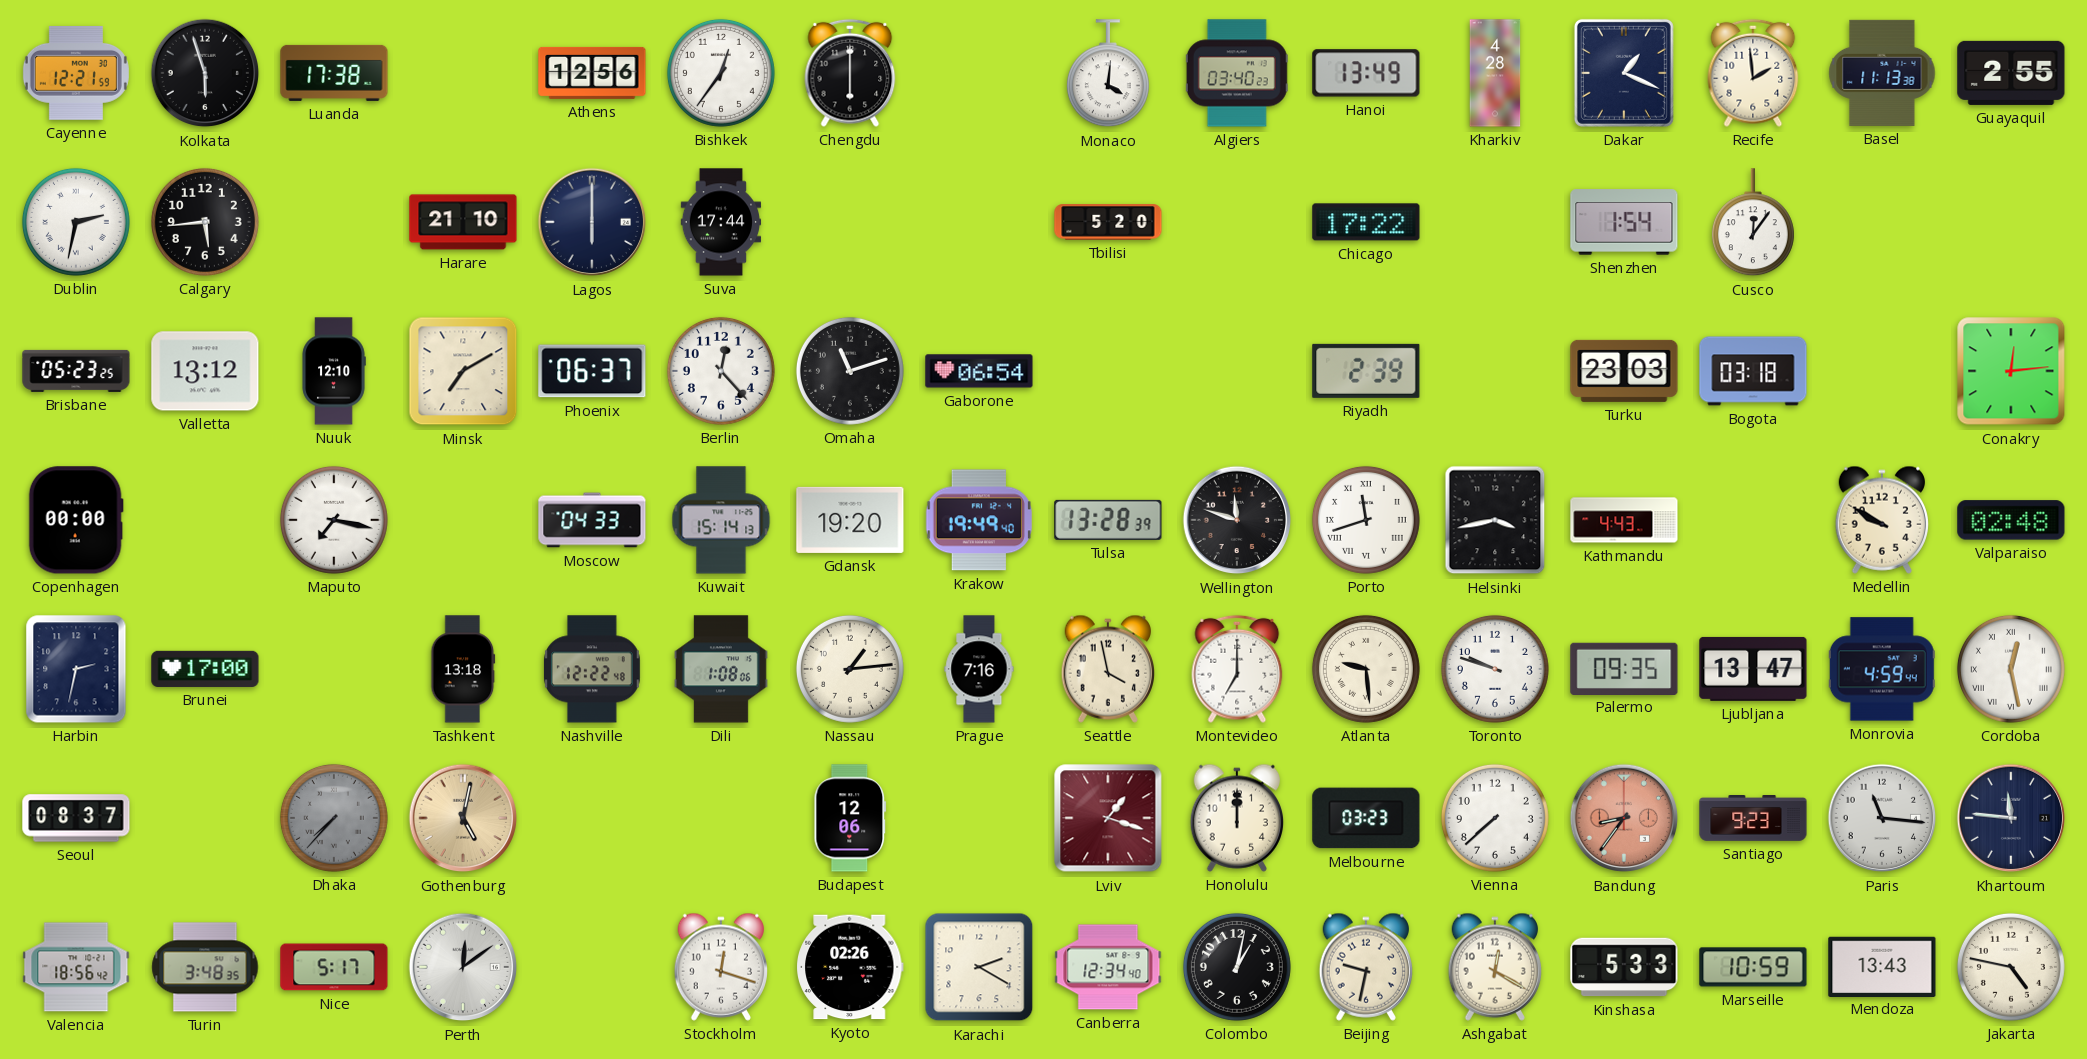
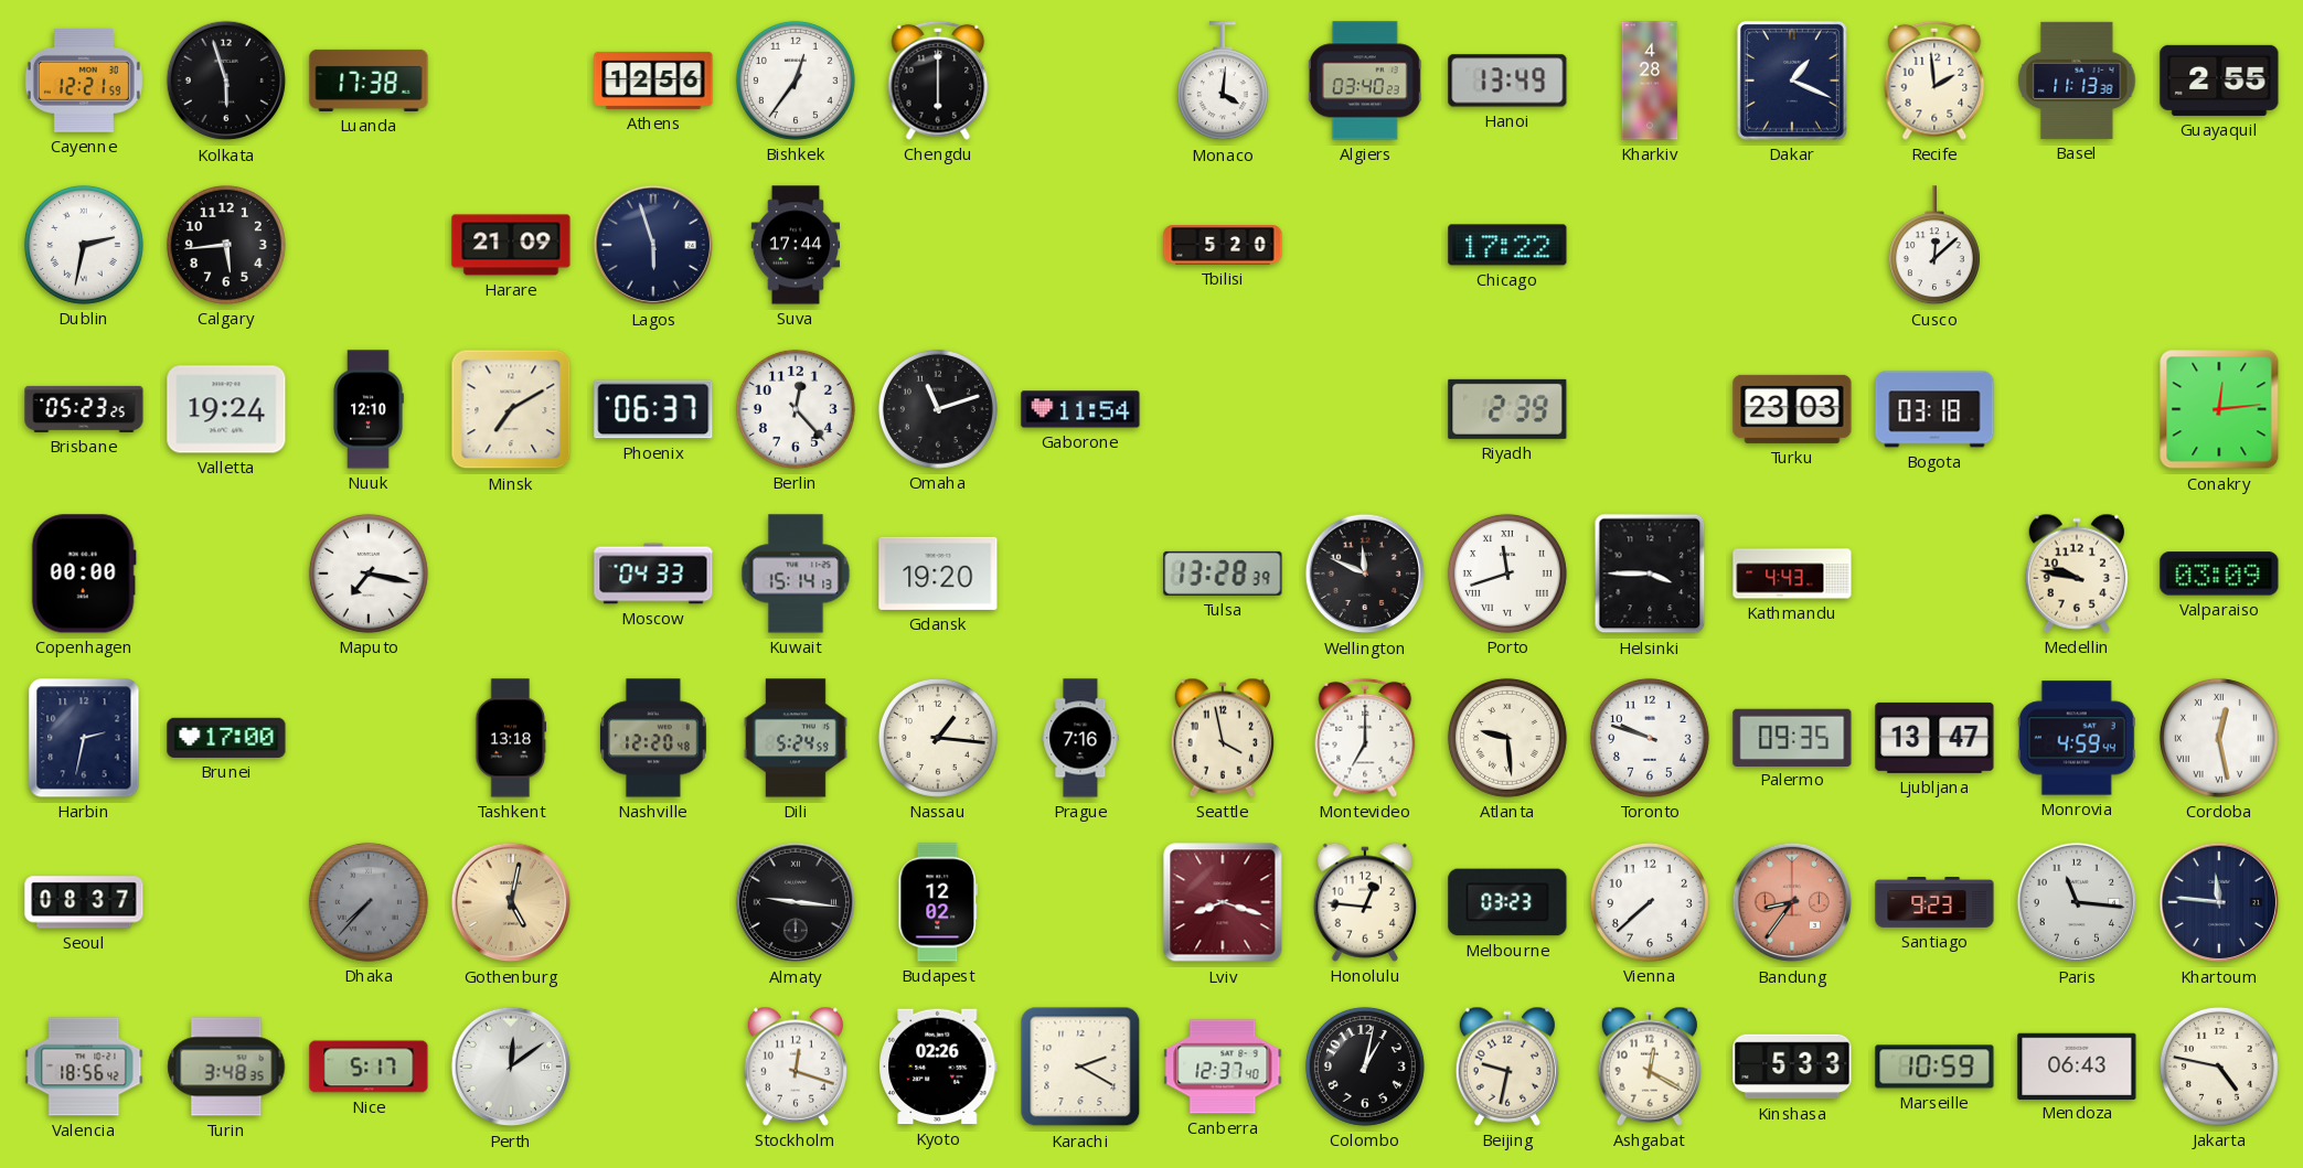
Harare: 21:10 -> 21:09
Lagos: 6:00 -> 5:57
Shenzhen: 1:54 -> none
Cusco: 12:06 -> 12:08
Valletta: 13:12 -> 19:24
Gaborone: 06:54 -> 11:54
Krakow: 19:49 -> none
Wellington: 11:48 -> 11:49
Helsinki: 3:43 -> 3:45
Medellin: 9:50 -> 9:47
Valparaiso: 02:48 -> 03:09
Nashville: 12:22 -> 12:20
Dili: 1:08 -> 5:24
Nassau: 1:14 -> 1:16
Almaty: none -> 9:16
Budapest: 12:06 -> 12:02
Lviv: 1:18 -> 8:18
Honolulu: 12:00 -> 12:46
Canberra: 12:34 -> 12:37
Mendoza: 13:43 -> 06:43
